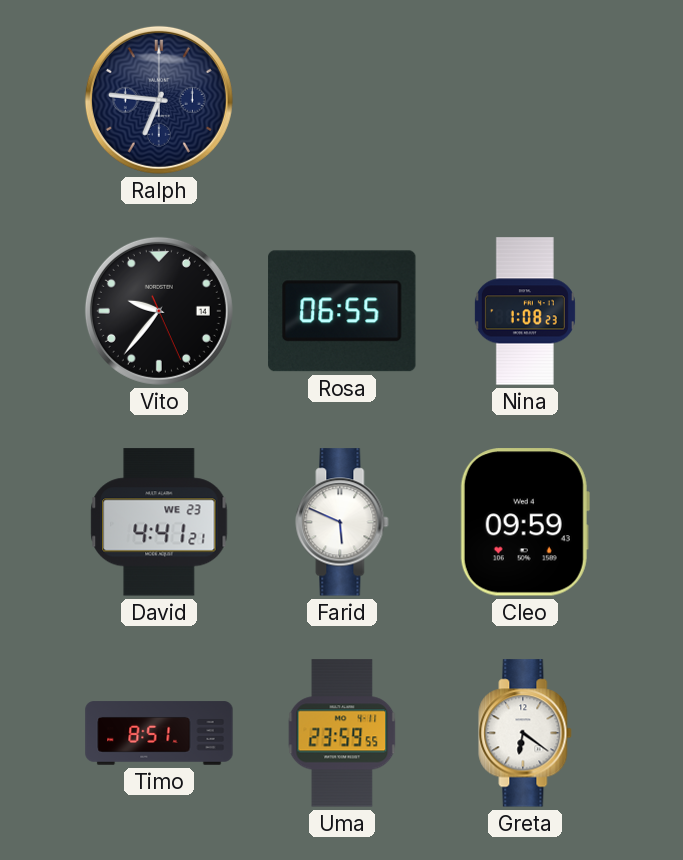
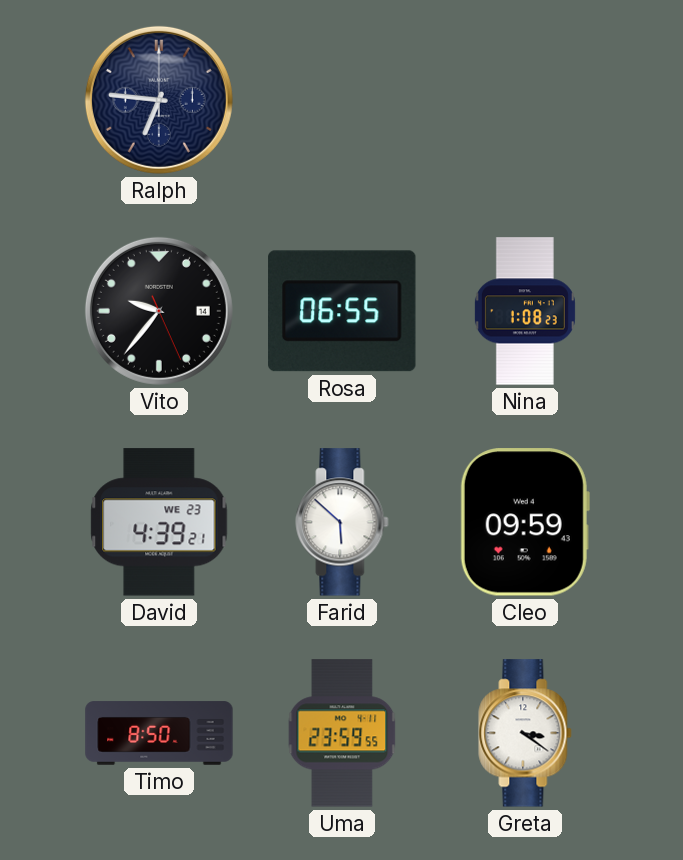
David: 4:41 -> 4:39
Farid: 5:49 -> 5:52
Timo: 8:51 -> 8:50
Greta: 6:21 -> 3:21
